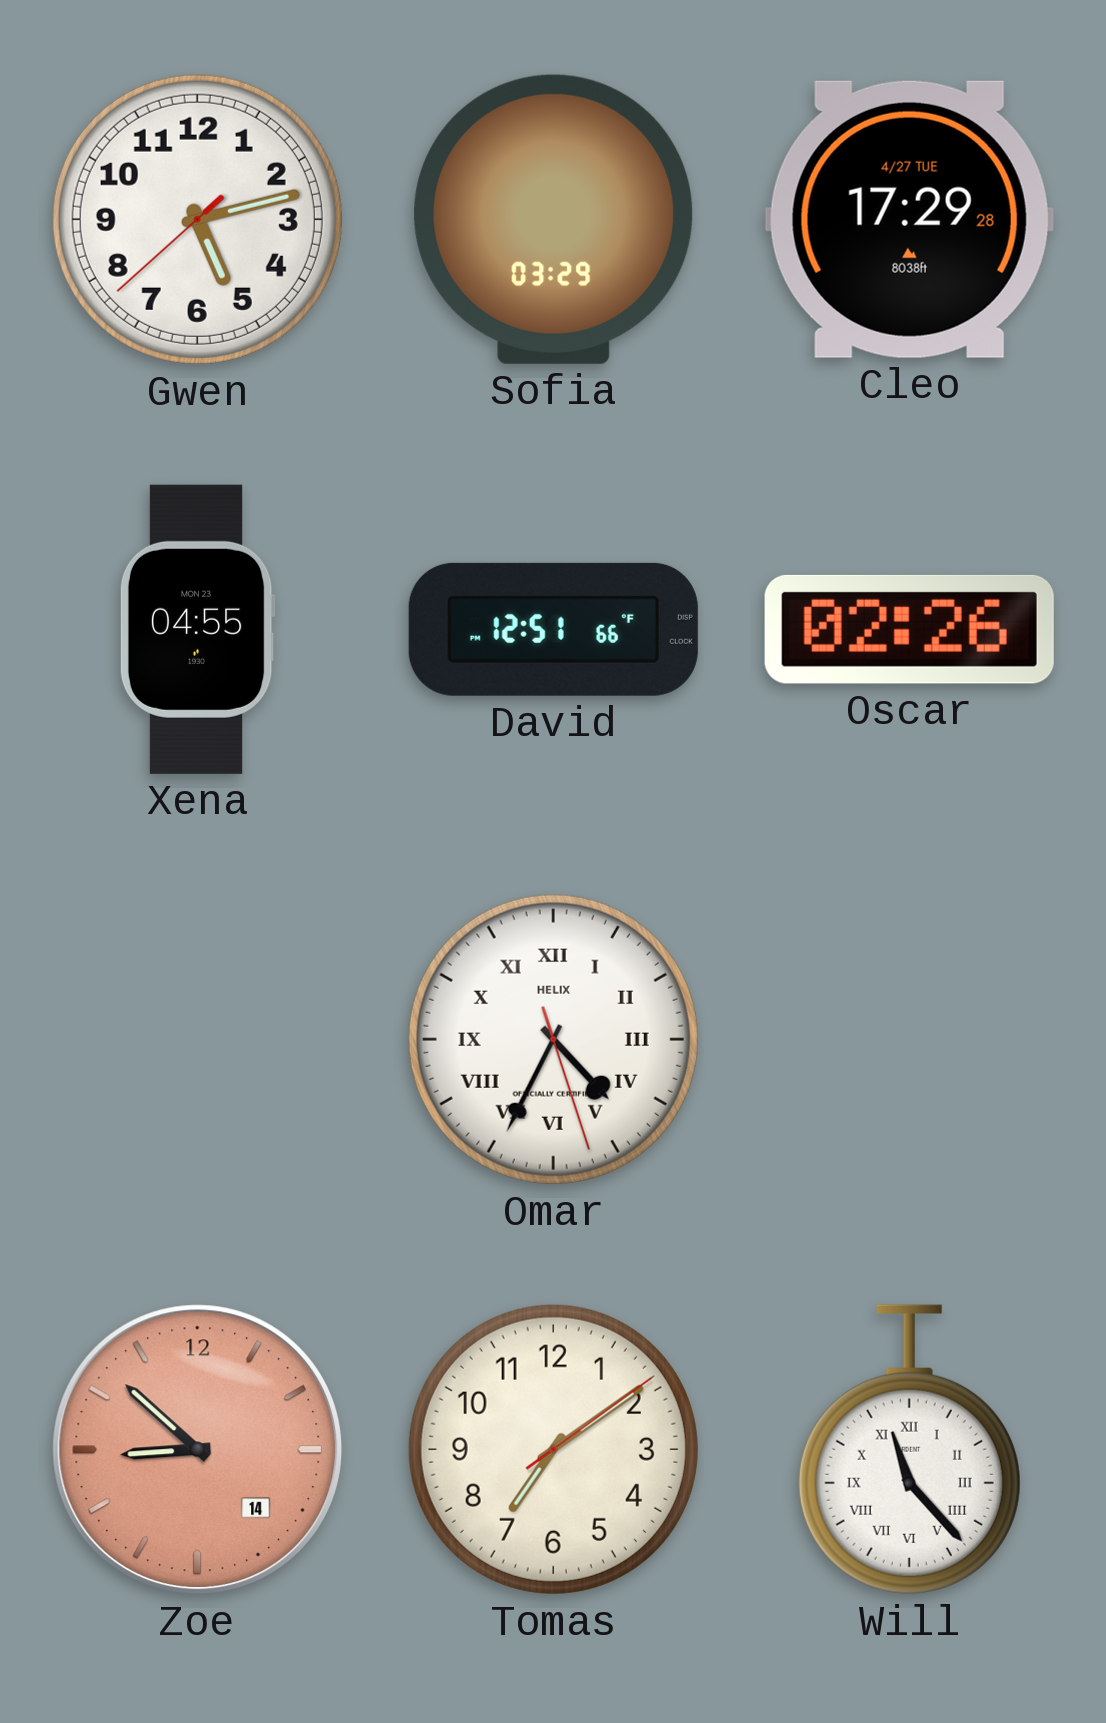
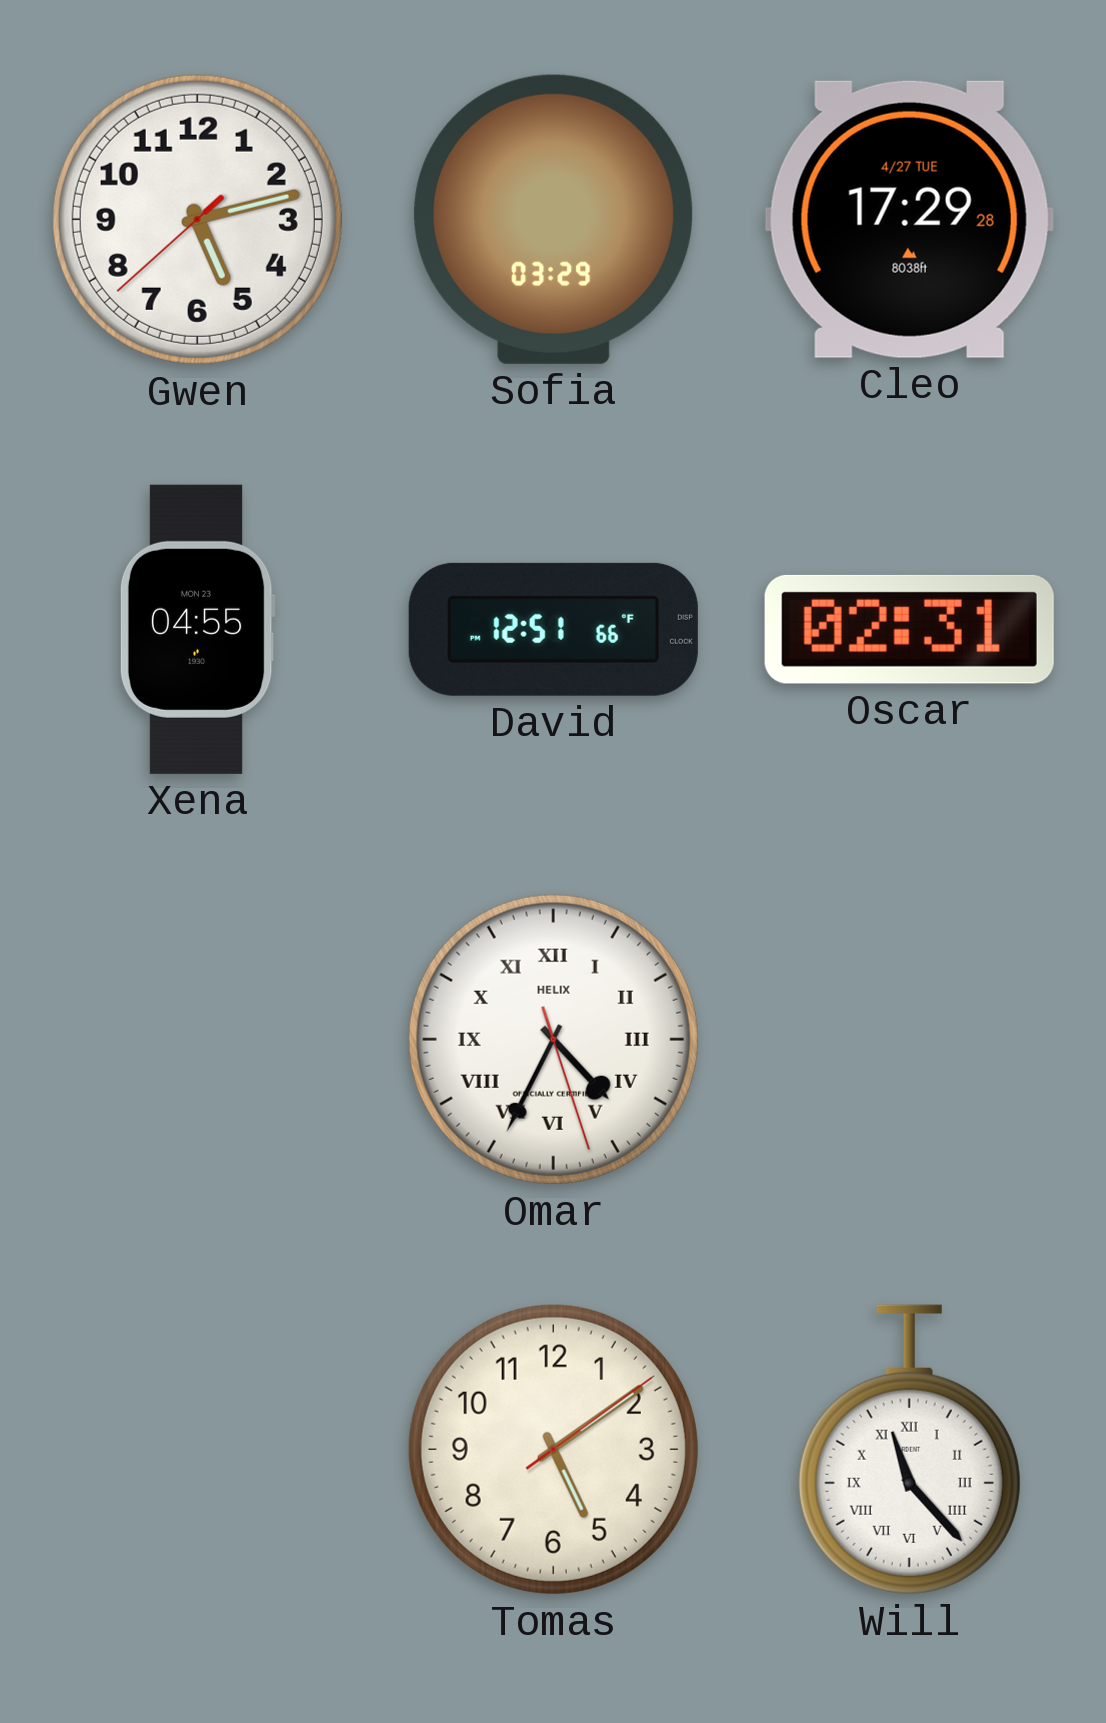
Oscar: 02:26 -> 02:31
Zoe: 8:52 -> none
Tomas: 7:09 -> 5:09
